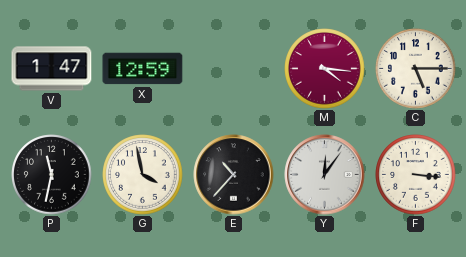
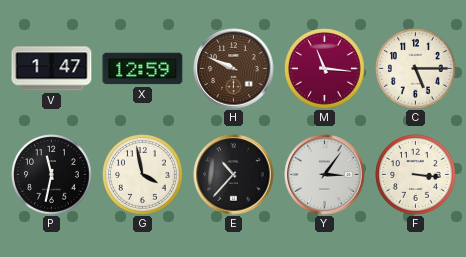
H: none -> 9:49
M: 4:16 -> 11:16
Y: 12:06 -> 3:06
